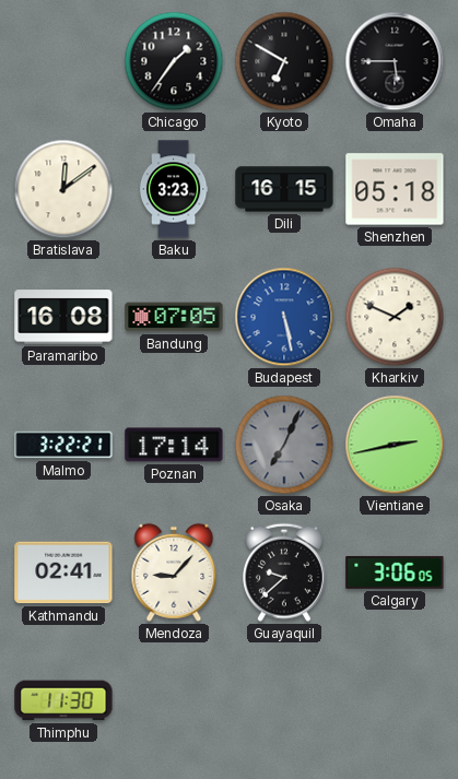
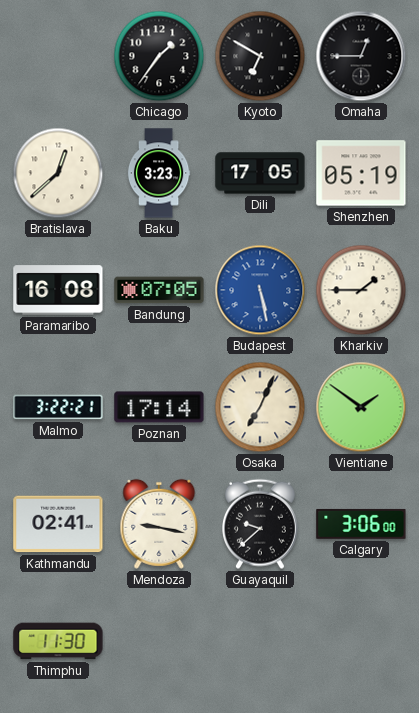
Omaha: 5:45 -> 12:45
Bratislava: 12:09 -> 12:38
Dili: 16:15 -> 17:05
Shenzhen: 05:18 -> 05:19
Kharkiv: 1:49 -> 1:45
Osaka dial: grey -> cream
Vientiane: 2:43 -> 1:51
Mendoza: 9:07 -> 9:17
Calgary: 3:06:05 -> 3:06:00
